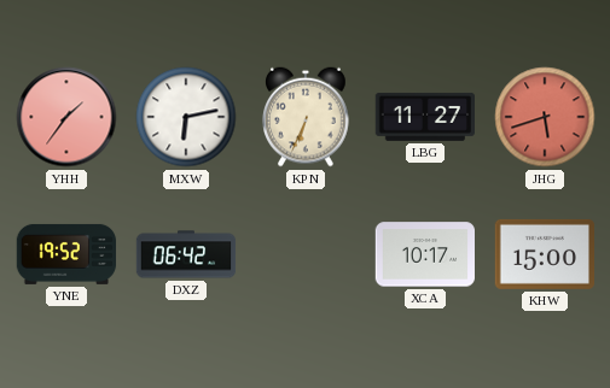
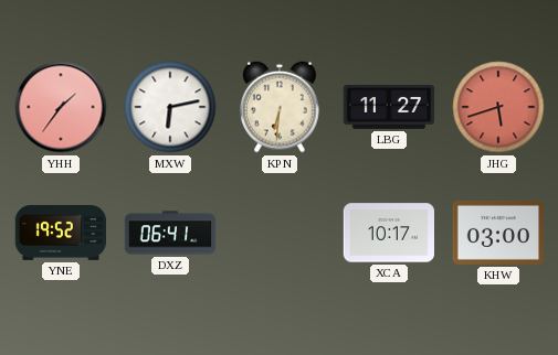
KPN: 6:34 -> 6:31
DXZ: 06:42 -> 06:41
KHW: 15:00 -> 03:00
